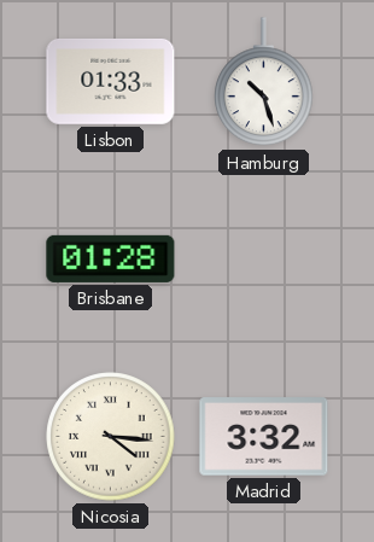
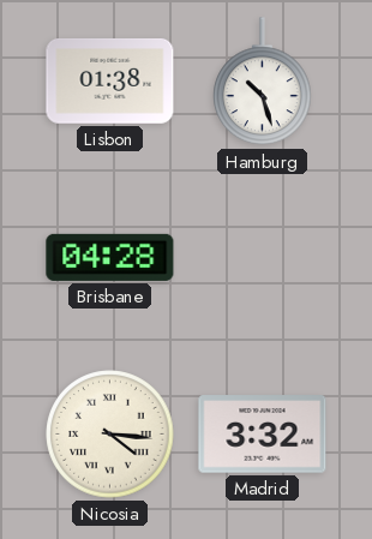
Lisbon: 01:33 -> 01:38
Brisbane: 01:28 -> 04:28
